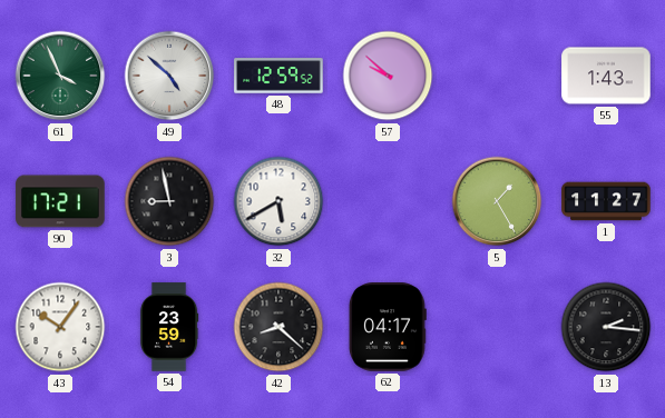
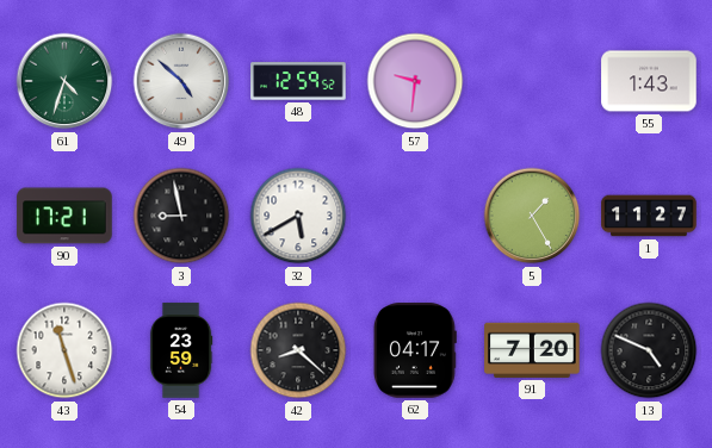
61: 3:56 -> 4:33
57: 9:52 -> 9:31
43: 10:06 -> 11:27
91: none -> 7:20
13: 2:16 -> 4:49
